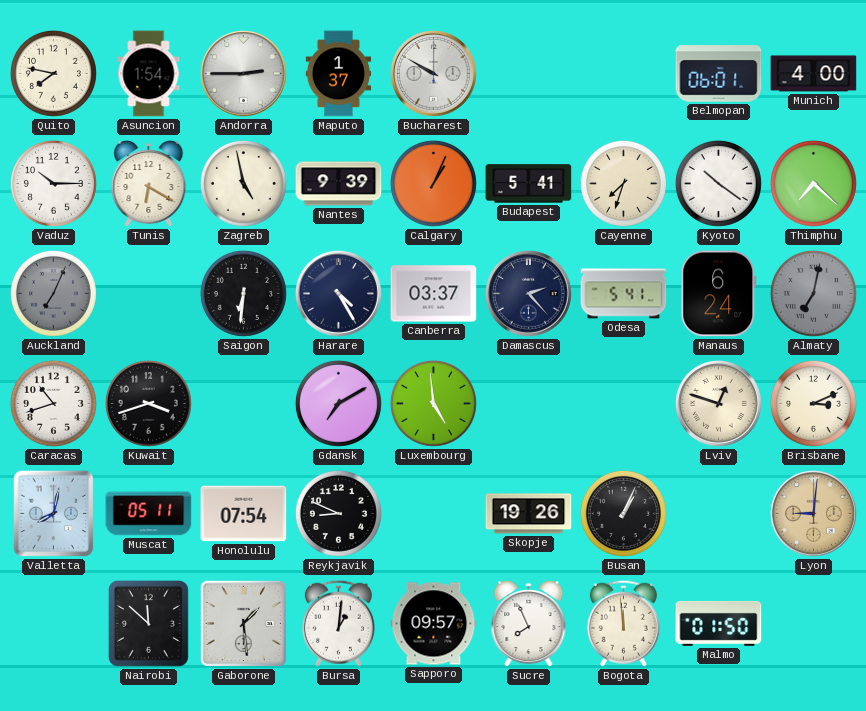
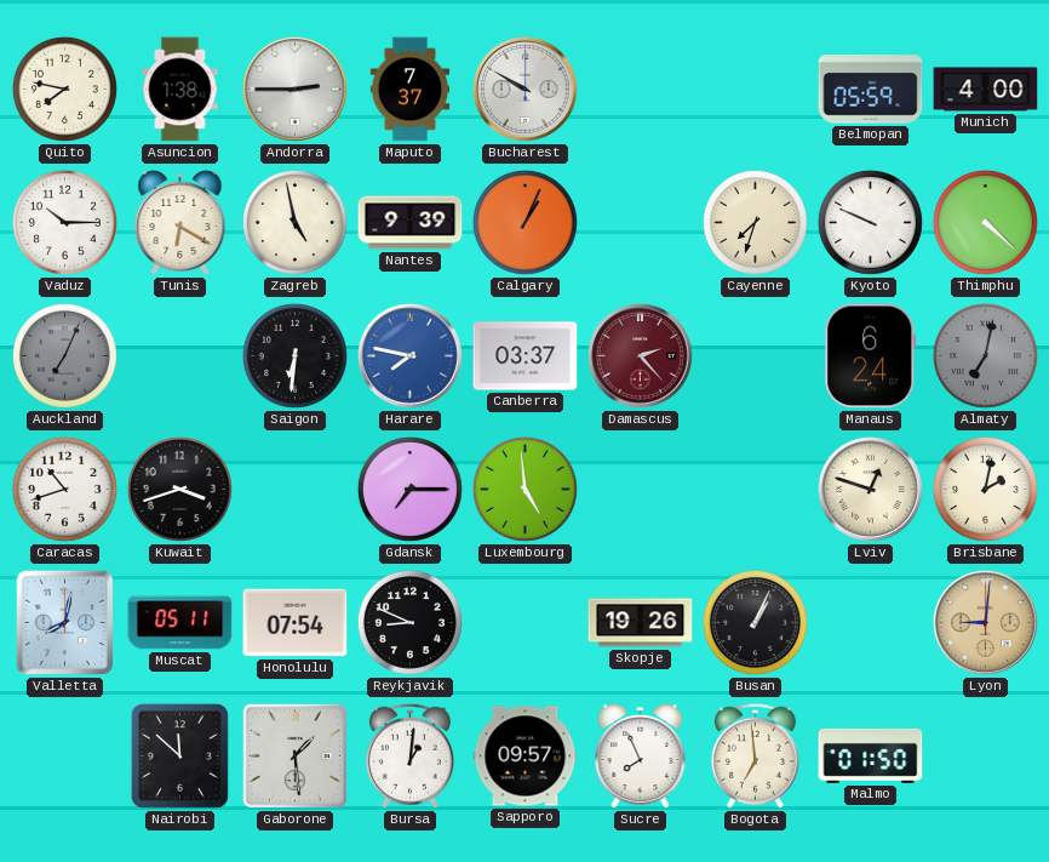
Asuncion: 1:54 -> 1:38
Maputo: 1:37 -> 7:37
Belmopan: 06:01 -> 05:59
Budapest: 5:41 -> none
Kyoto: 10:21 -> 9:49
Thimphu: 7:22 -> 4:22
Harare: 4:25 -> 7:47
Harare dial: navy -> blue
Damascus dial: navy -> burgundy
Odesa: 5:41 -> none
Gdansk: 7:10 -> 7:15
Brisbane: 3:11 -> 2:02
Bogota: 11:59 -> 6:59
